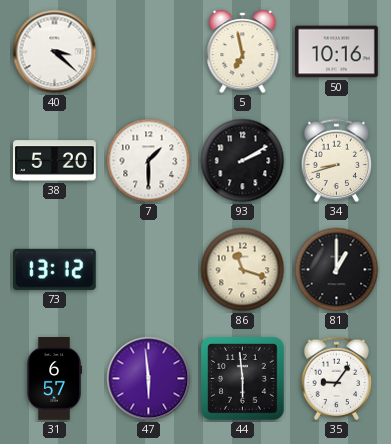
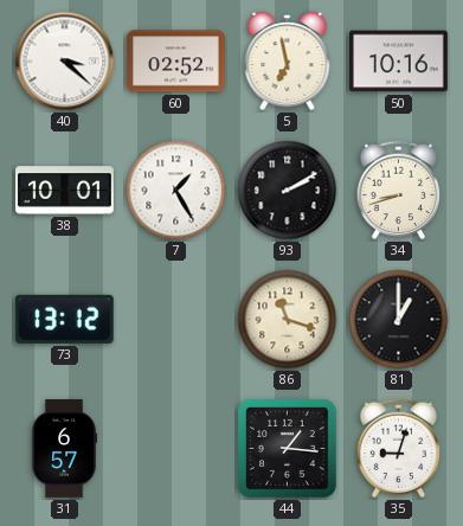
60: none -> 02:52
38: 5:20 -> 10:01
7: 1:30 -> 1:25
47: 5:59 -> none
44: 5:59 -> 1:16
35: 9:06 -> 9:03
